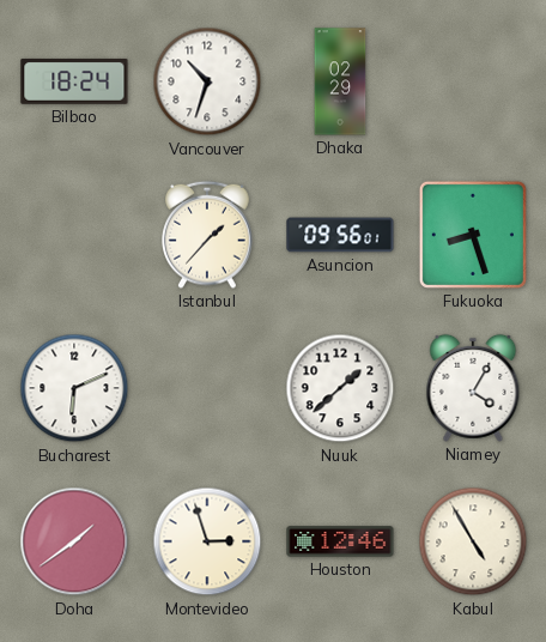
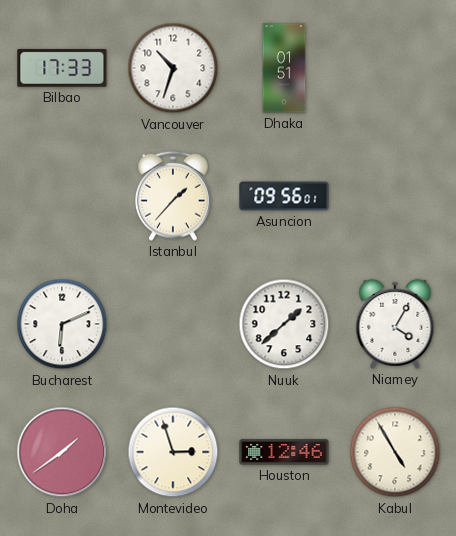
Bilbao: 18:24 -> 17:33
Dhaka: 02:29 -> 01:51
Fukuoka: 8:27 -> none
